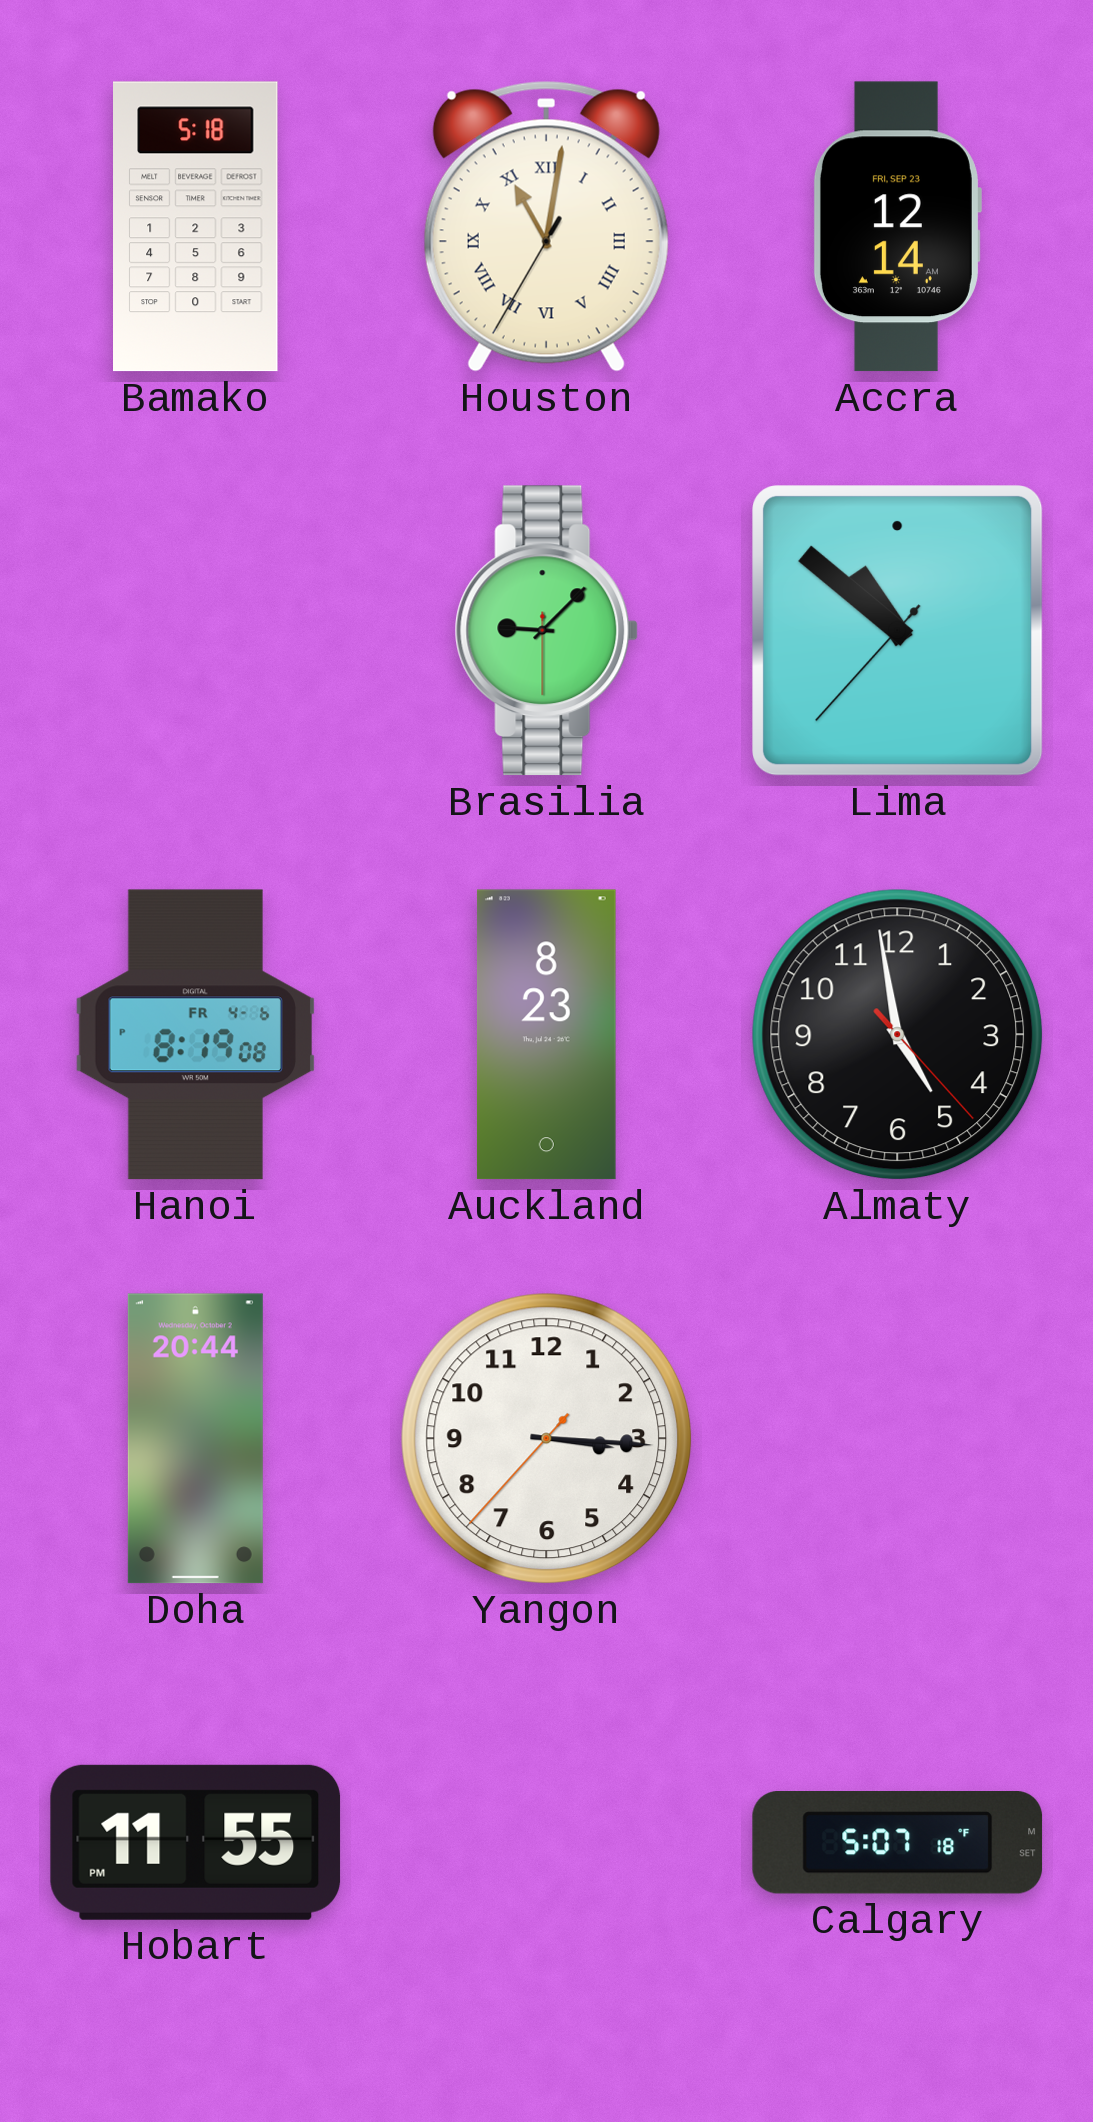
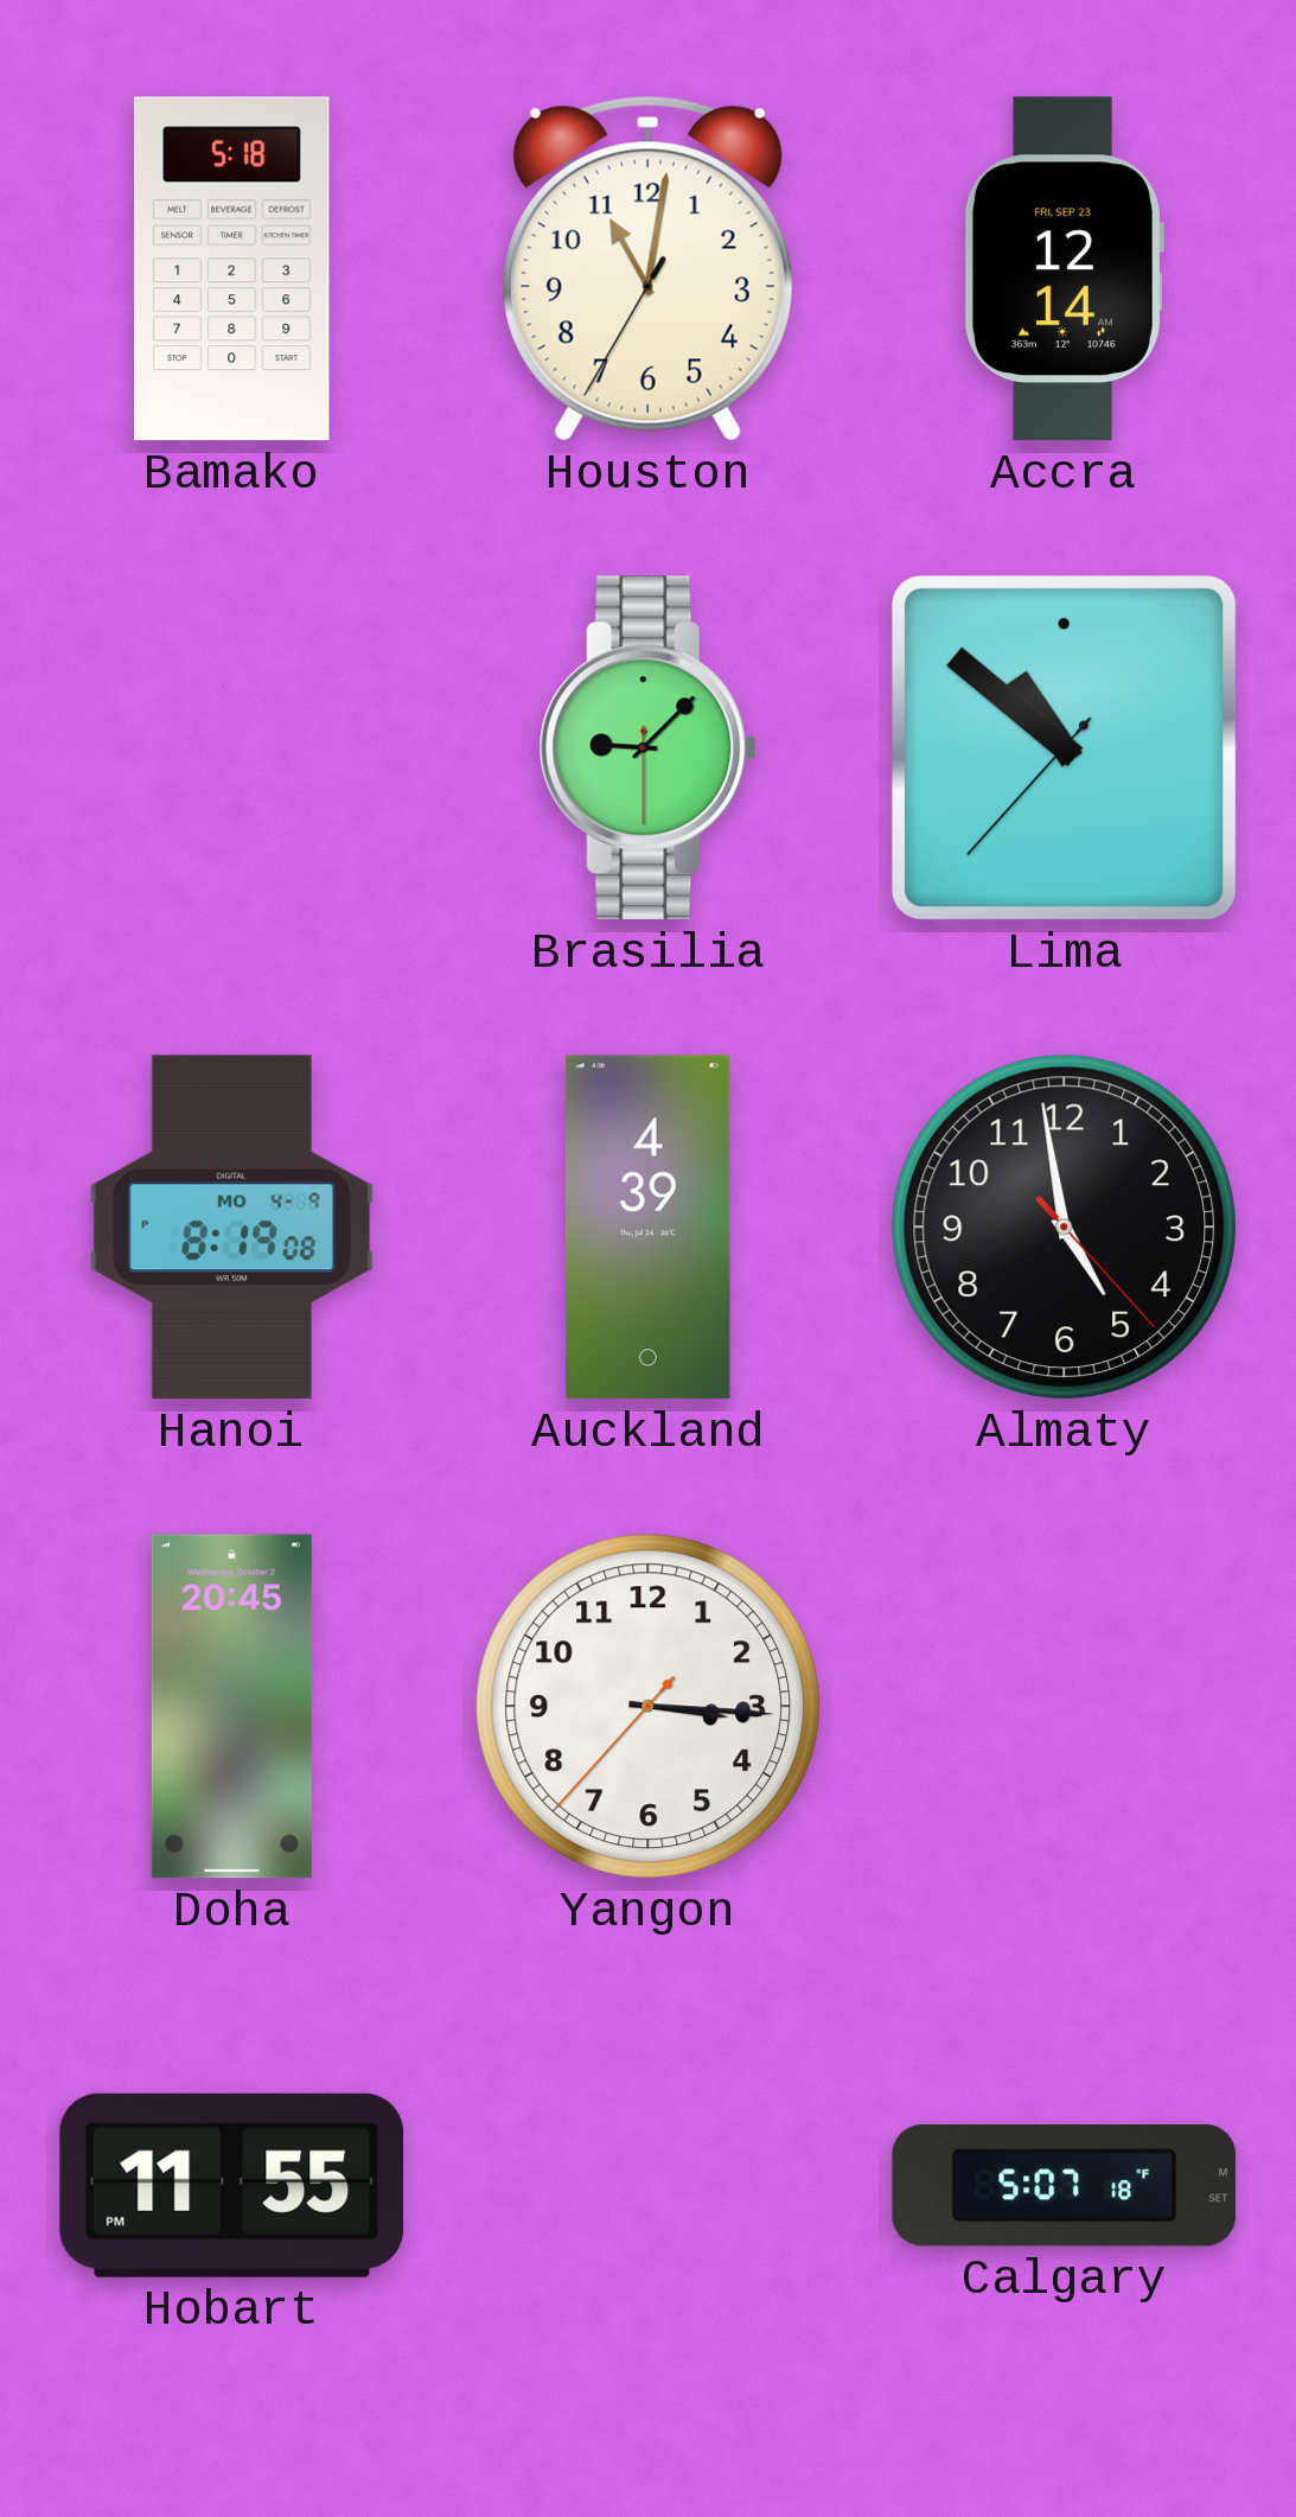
Houston numerals: Roman -> Arabic
Hanoi date: FR 4-6 -> MO 4-9
Auckland: 8:23 -> 4:39
Doha: 20:44 -> 20:45
